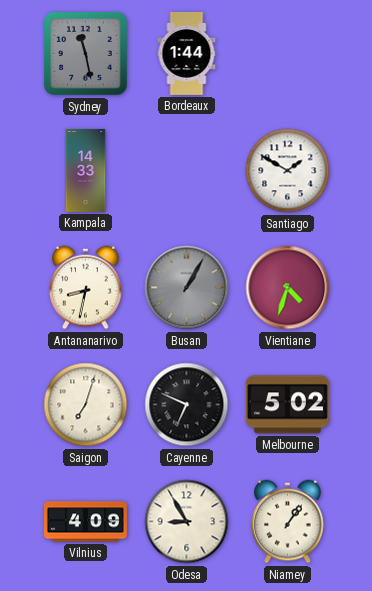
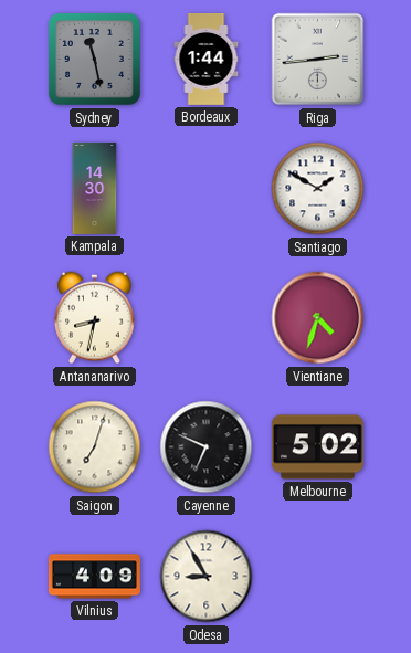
Riga: none -> 2:44
Kampala: 14:33 -> 14:30
Busan: 1:05 -> none
Niamey: 1:06 -> none
